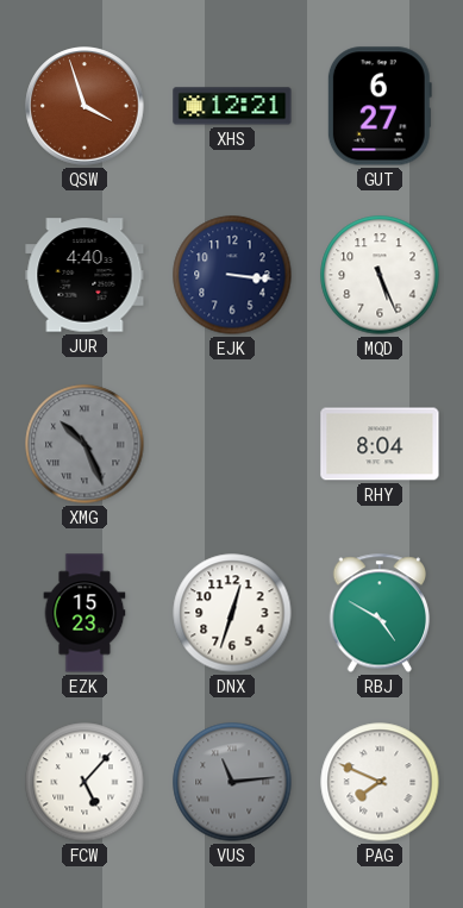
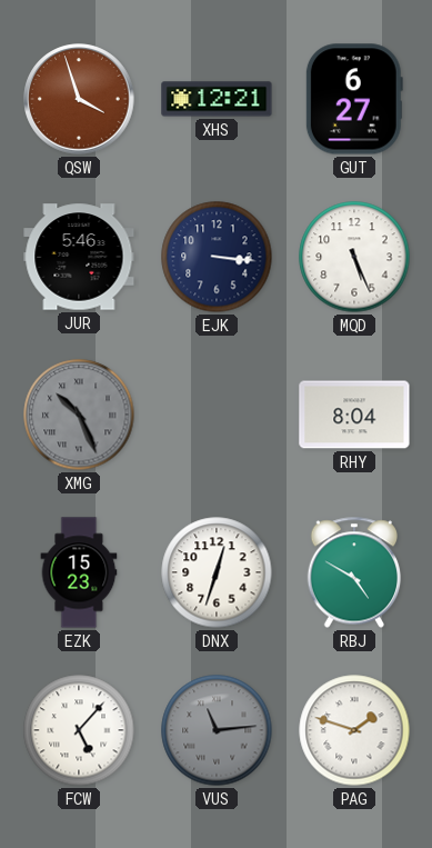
JUR: 4:40 -> 5:46
PAG: 7:49 -> 1:48
